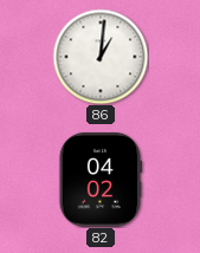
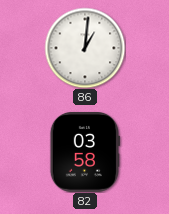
82: 04:02 -> 03:58
